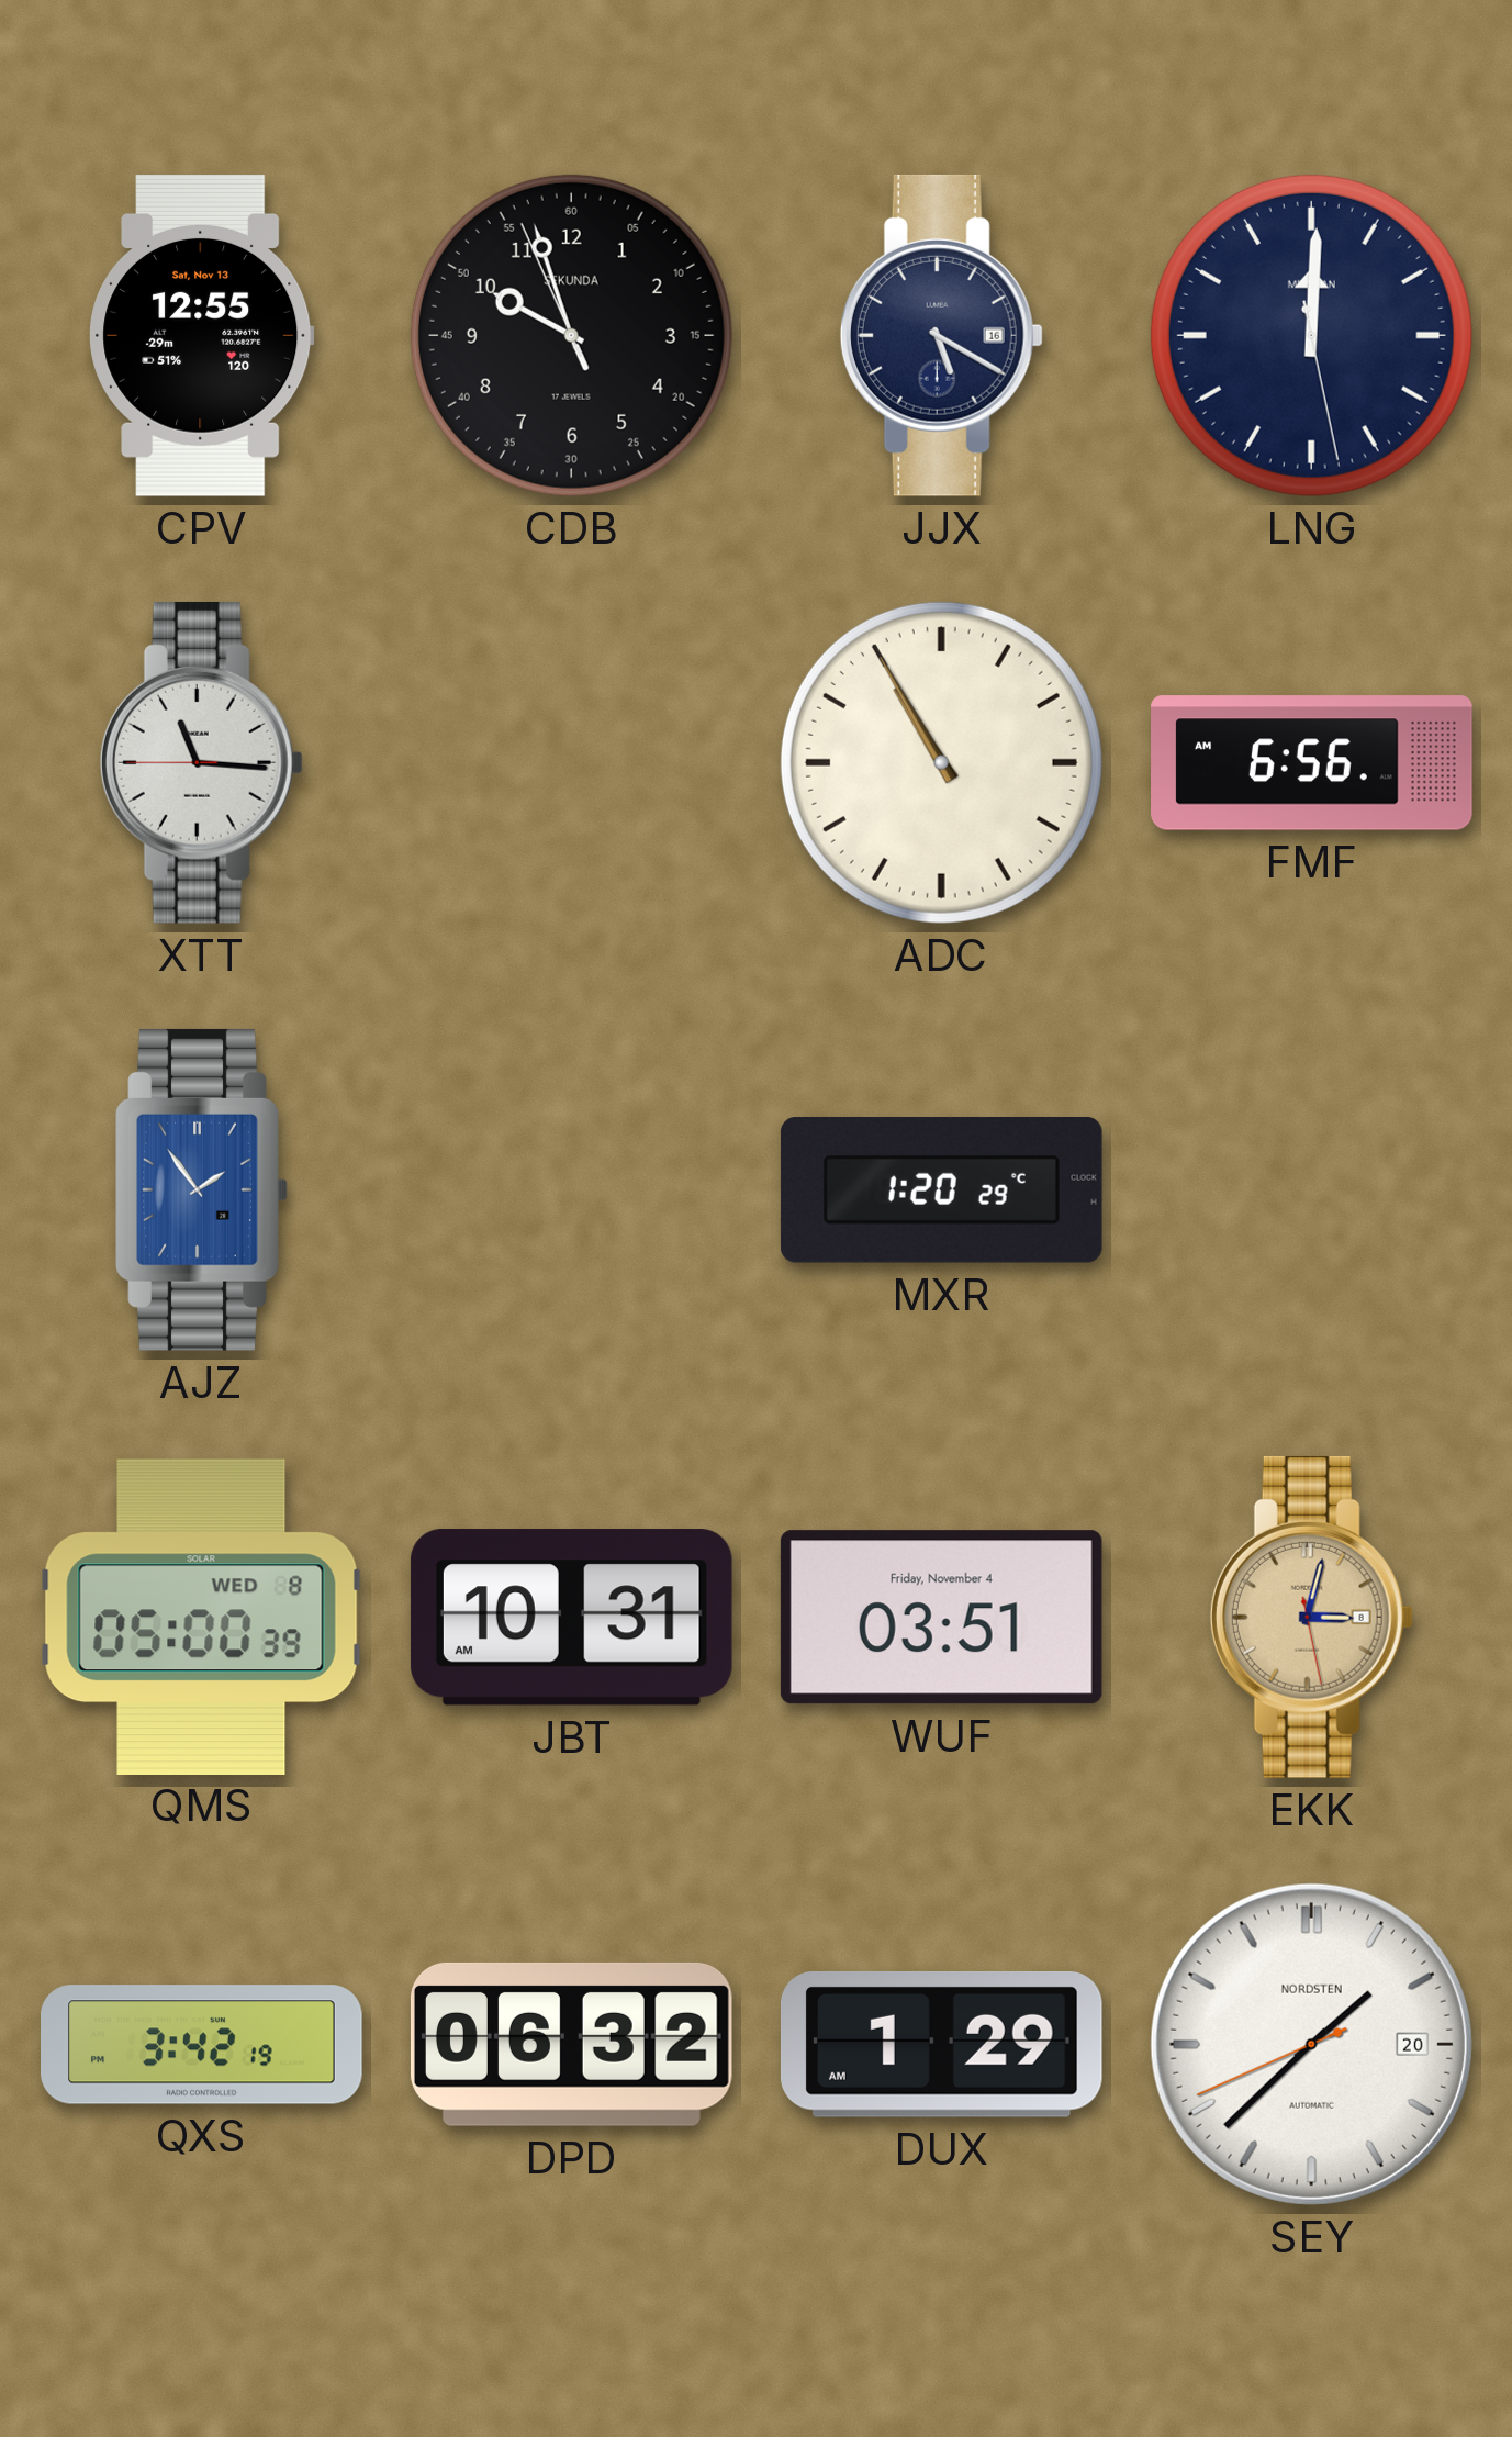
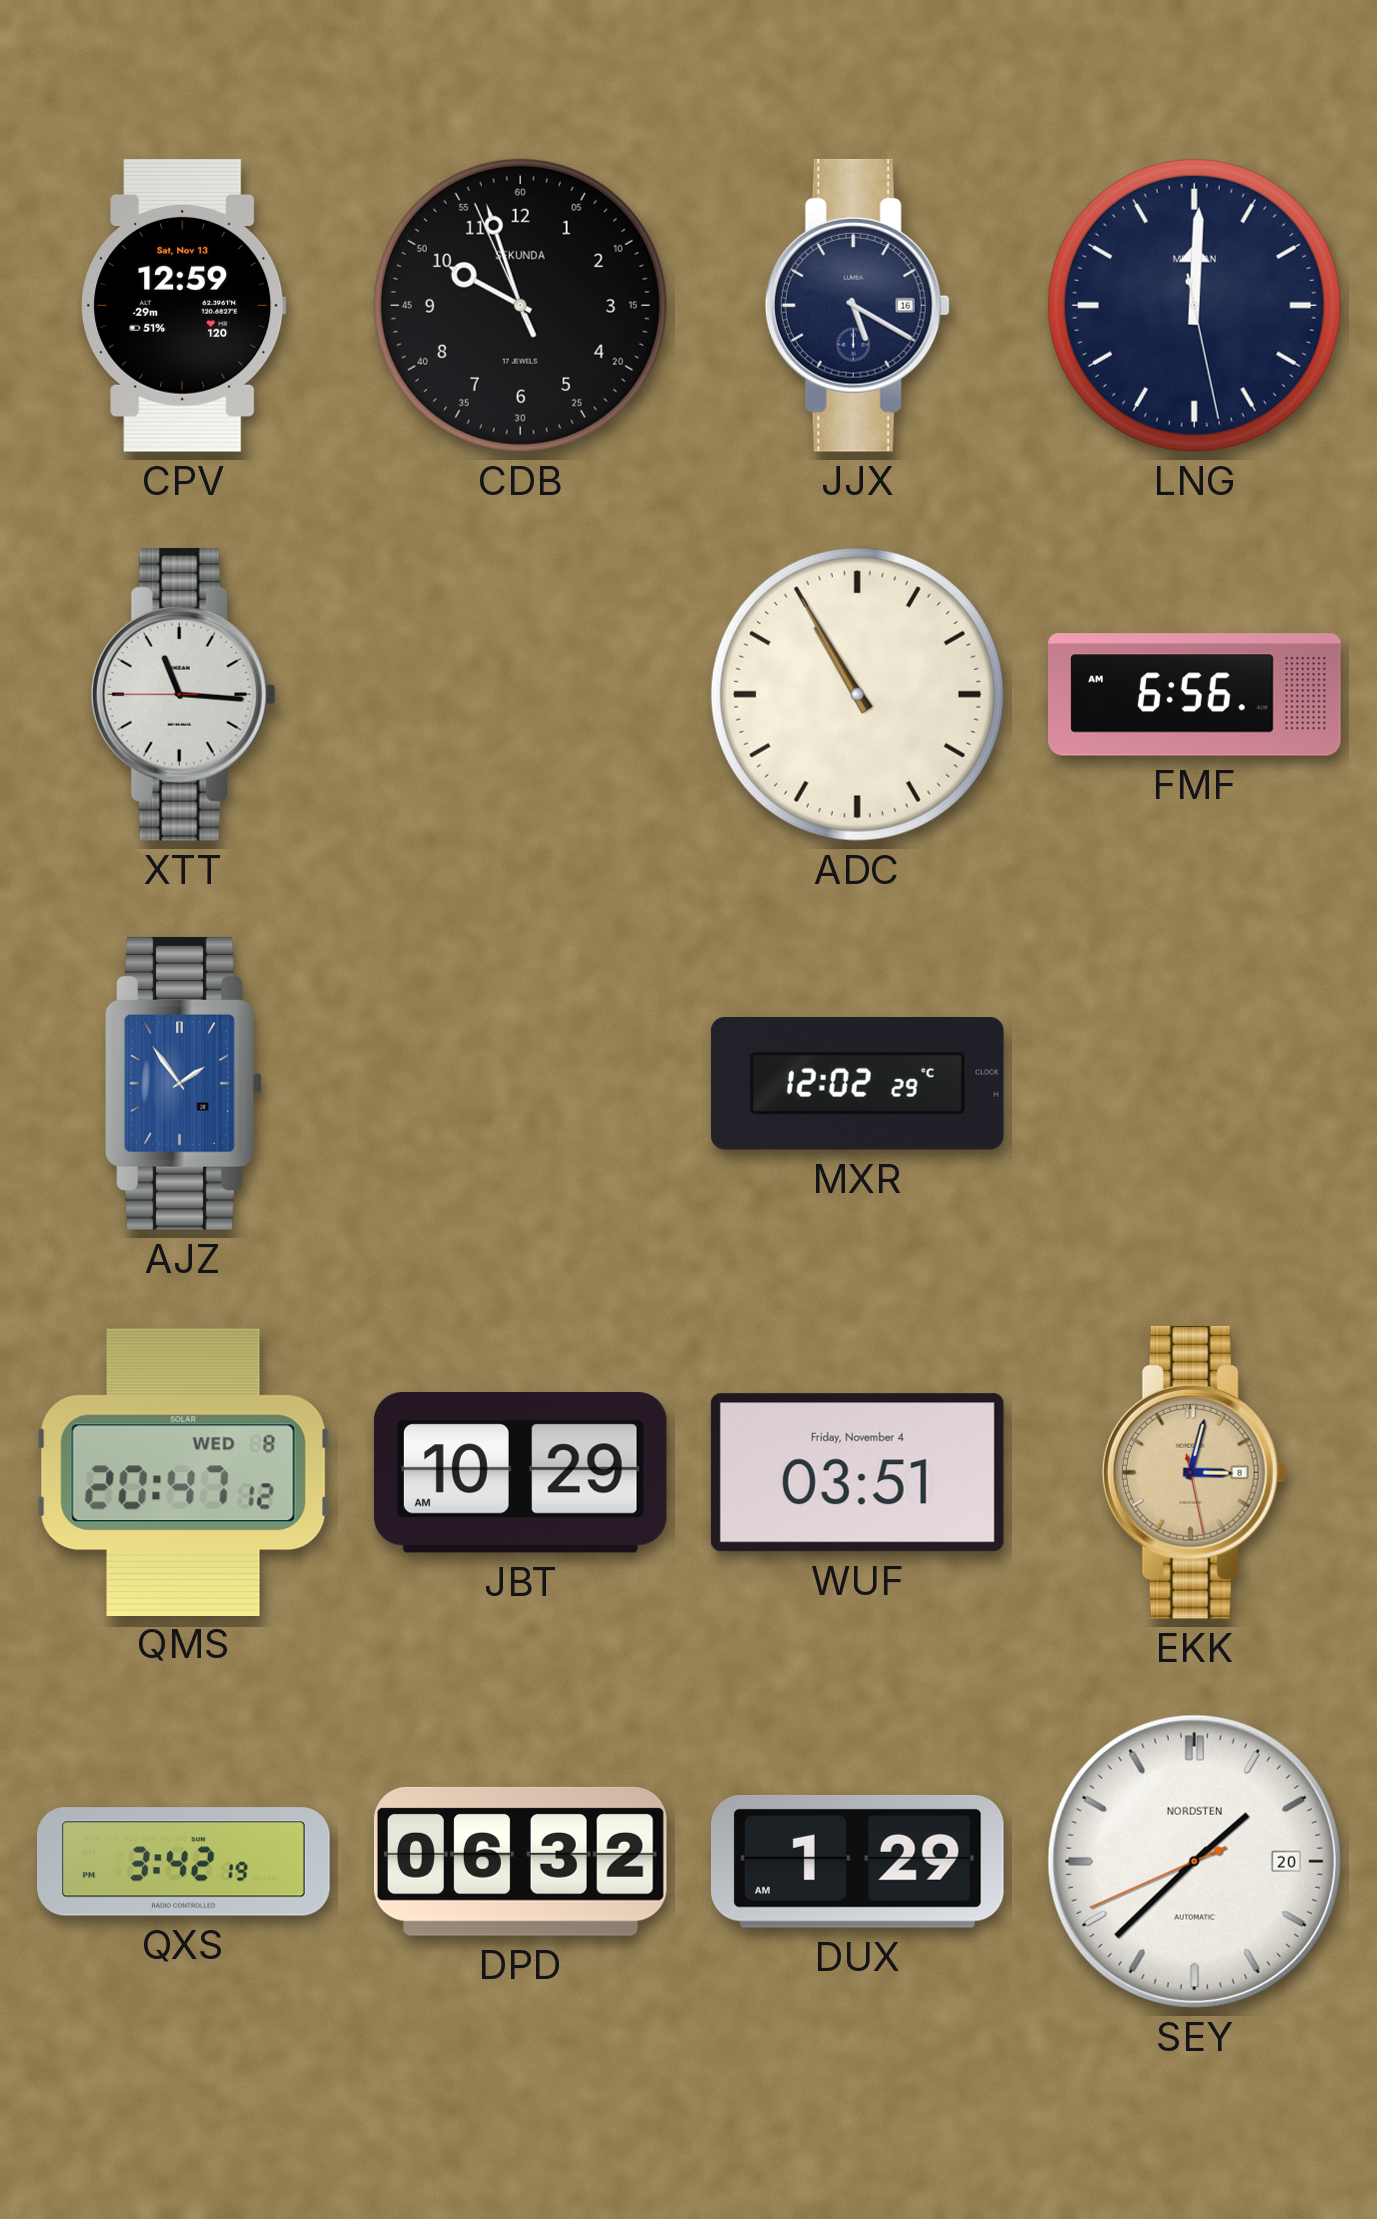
CPV: 12:55 -> 12:59
MXR: 1:20 -> 12:02
QMS: 05:00 -> 20:47
JBT: 10:31 -> 10:29
